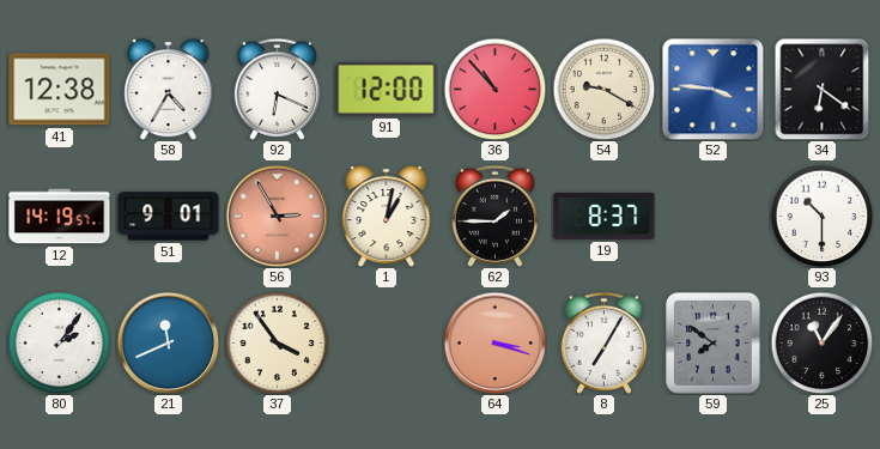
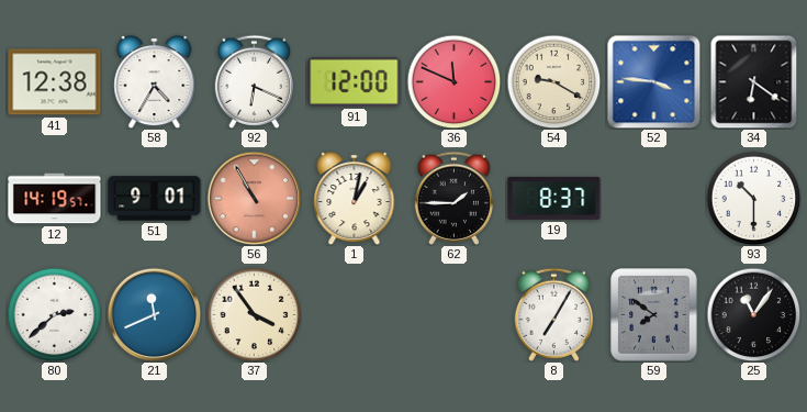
36: 10:53 -> 11:49
56: 2:55 -> 10:55
80: 2:06 -> 2:38
64: 3:18 -> none
